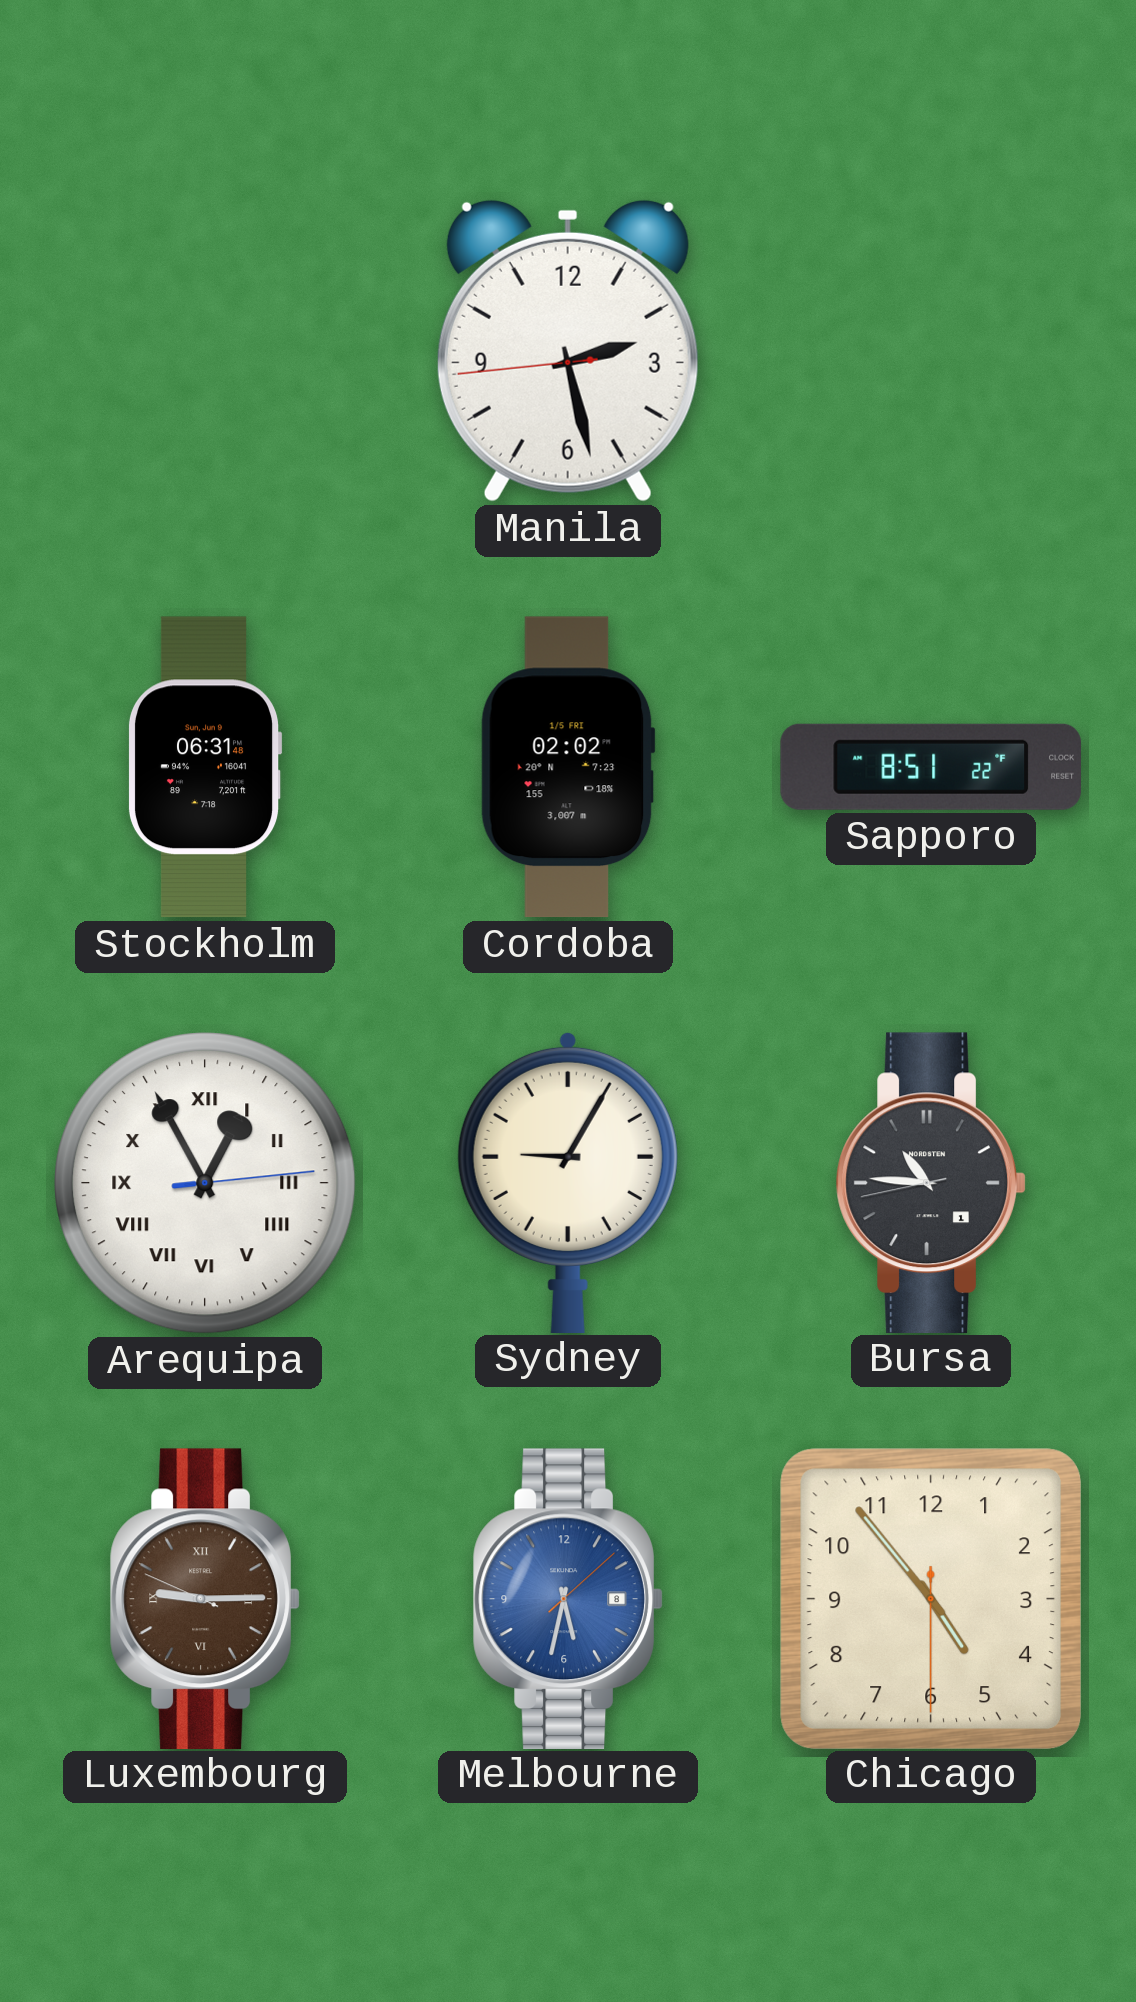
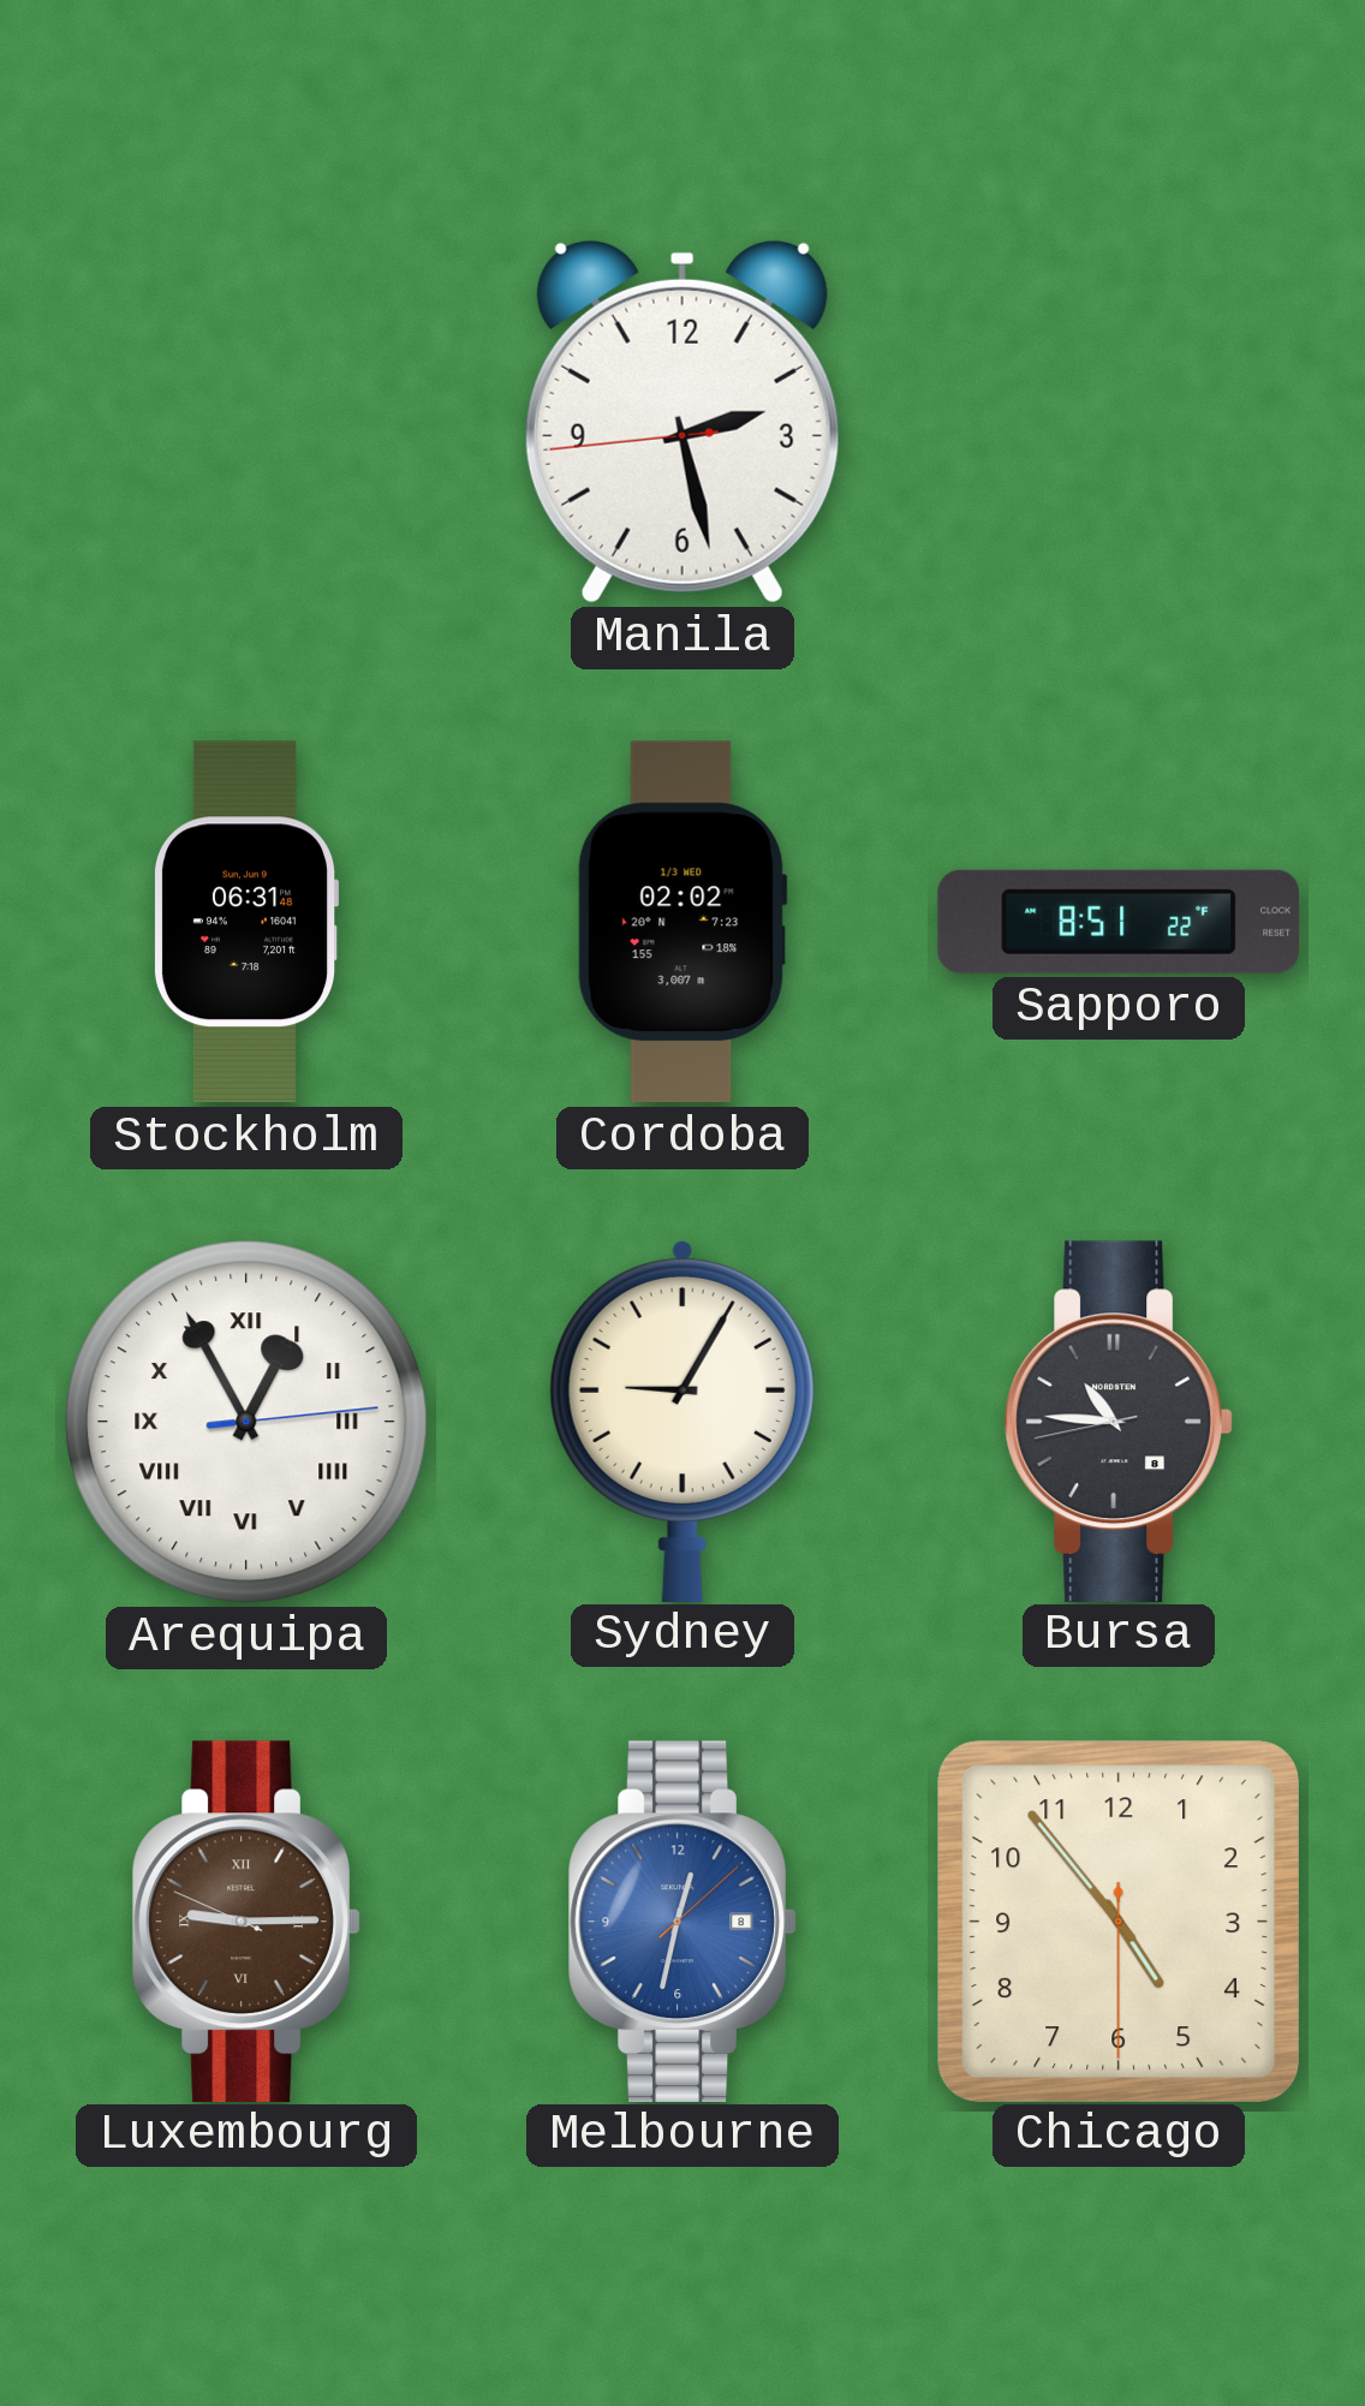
Cordoba date: 1/5 FRI -> 1/3 WED
Bursa date: 1 -> 8
Melbourne: 5:32 -> 12:32
